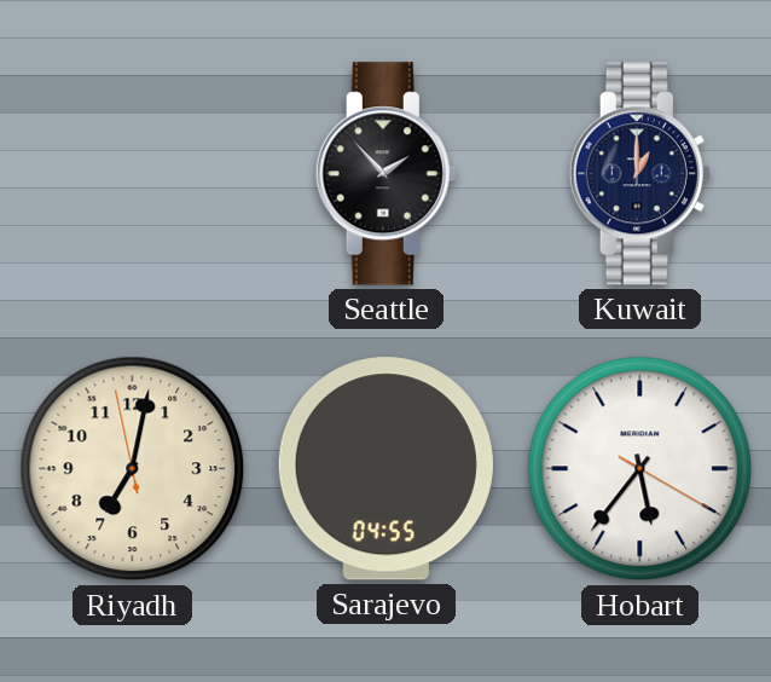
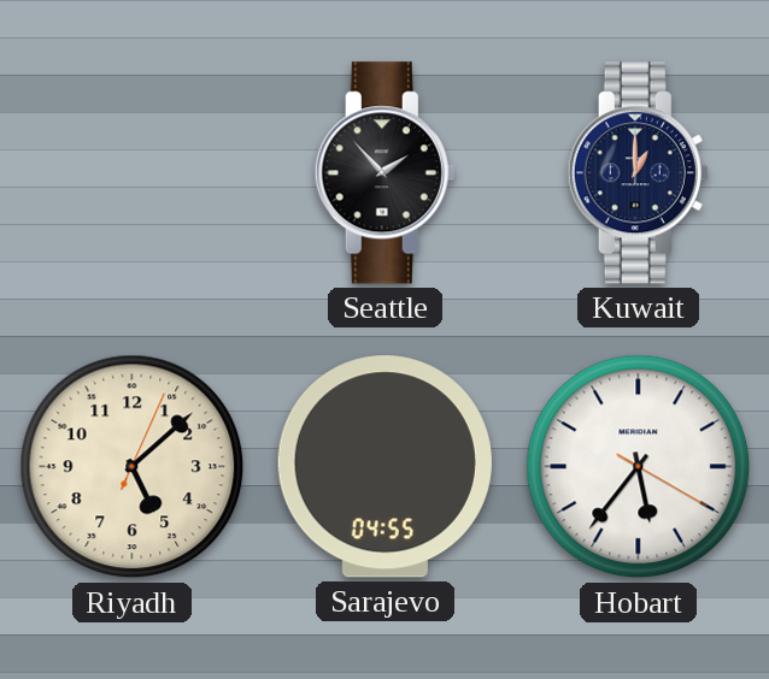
Riyadh: 7:01 -> 5:08
